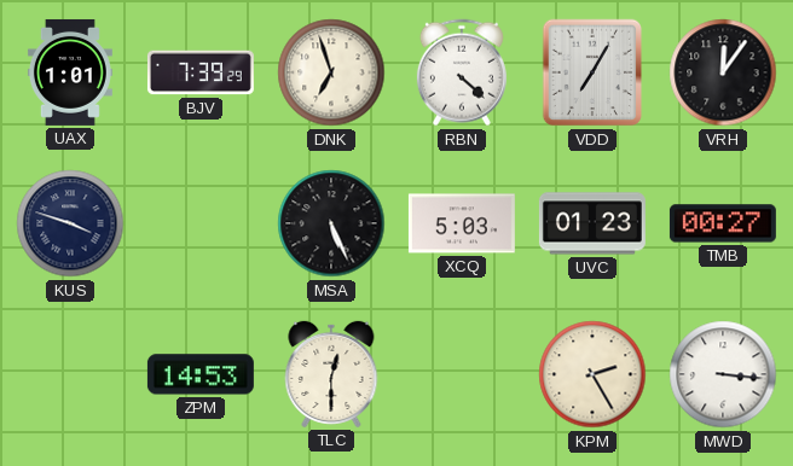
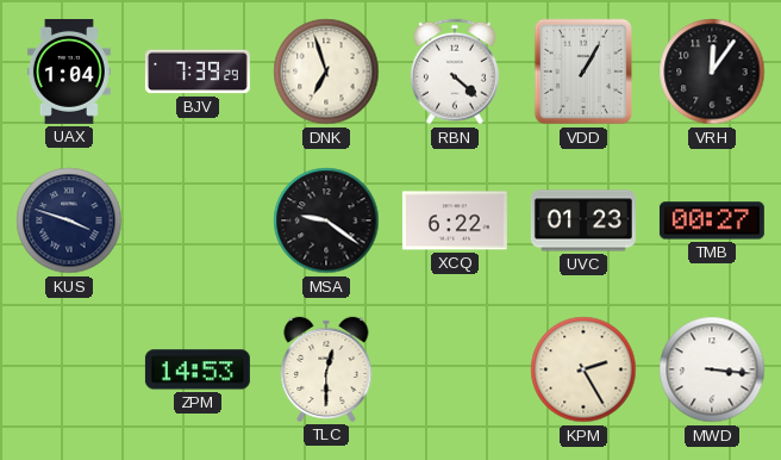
UAX: 1:01 -> 1:04
VDD: 7:05 -> 1:05
MSA: 5:26 -> 9:21
XCQ: 5:03 -> 6:22
